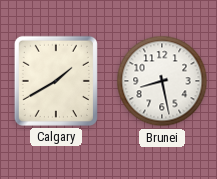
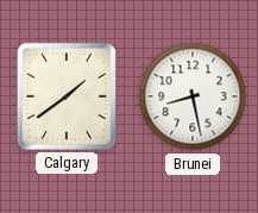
Calgary: 1:40 -> 1:39
